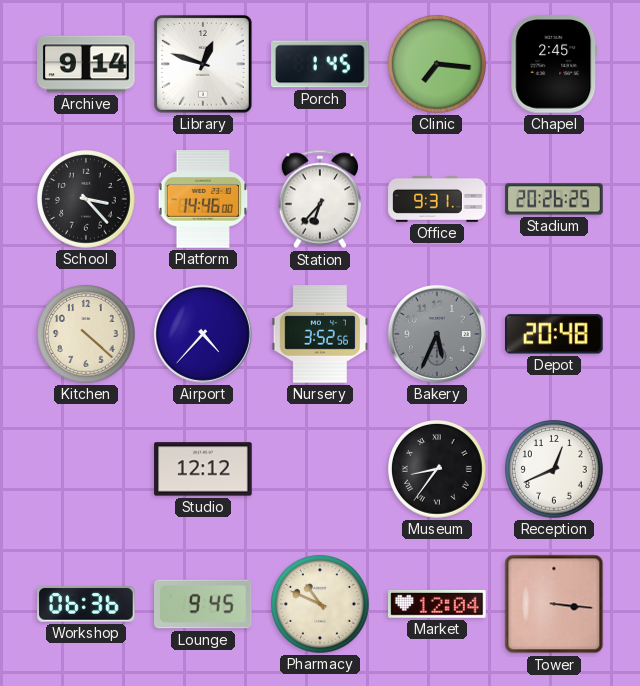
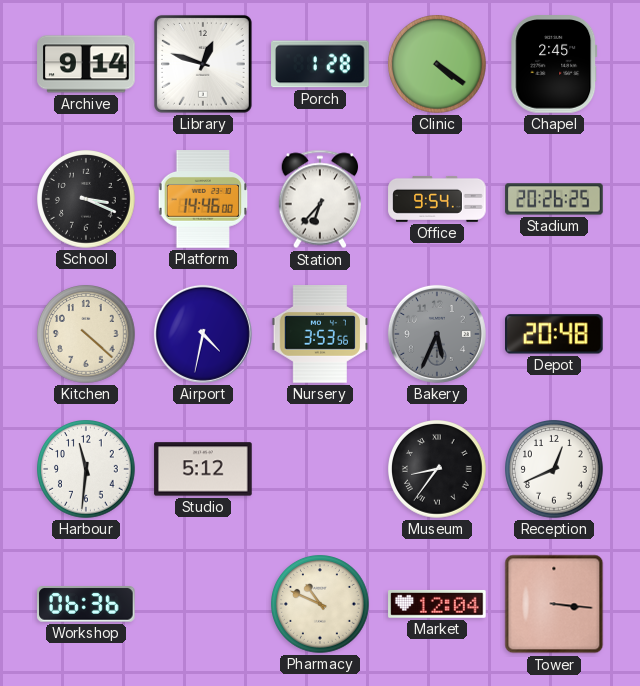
Porch: 1:45 -> 1:28
Clinic: 7:16 -> 4:21
School: 3:23 -> 3:19
Office: 9:31 -> 9:54
Airport: 4:37 -> 4:32
Nursery: 3:52 -> 3:53
Harbour: none -> 11:31
Studio: 12:12 -> 5:12
Lounge: 9:45 -> none
